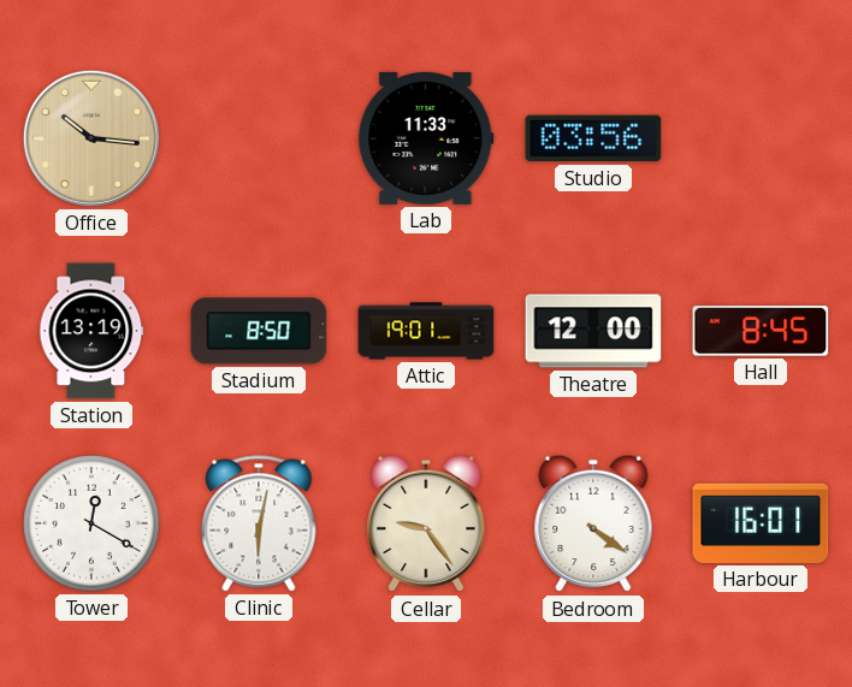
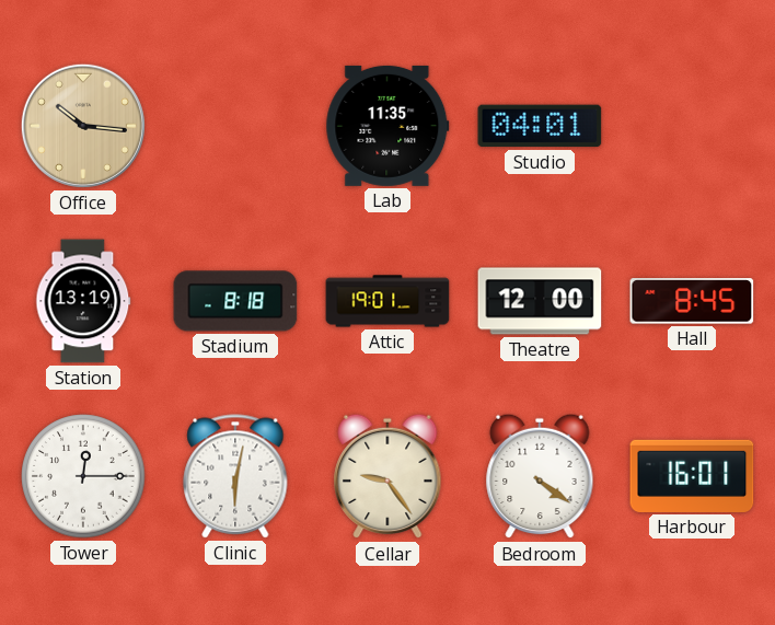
Lab: 11:33 -> 11:35
Studio: 03:56 -> 04:01
Stadium: 8:50 -> 8:18
Tower: 12:20 -> 12:15
